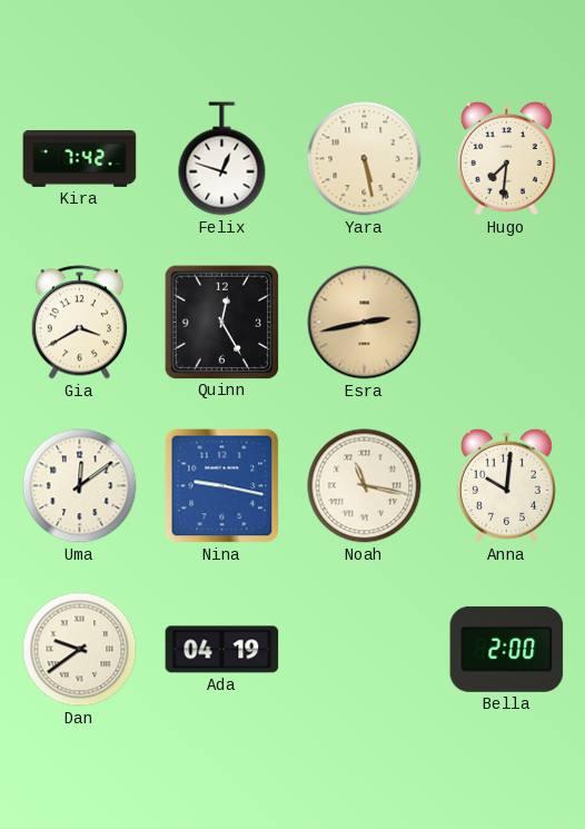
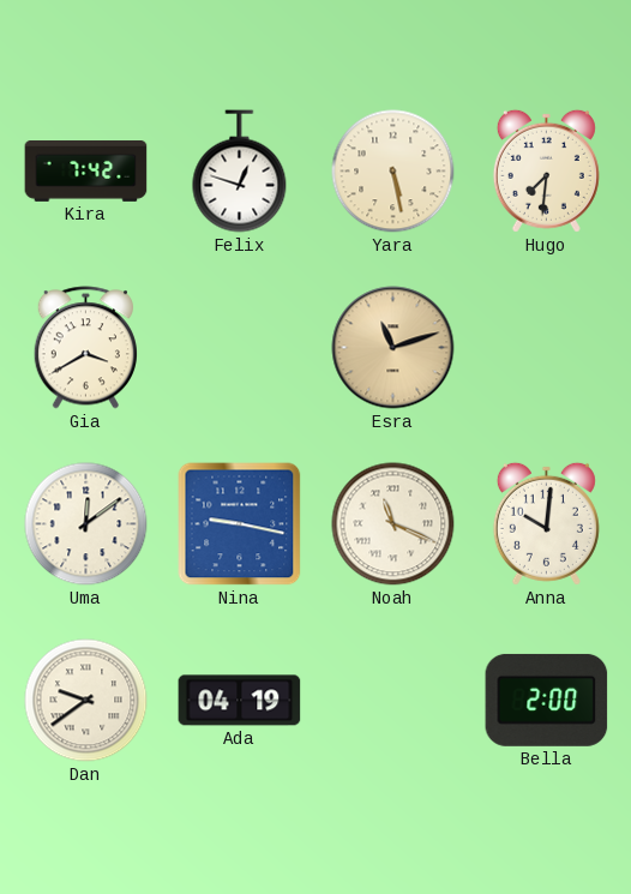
Quinn: 12:25 -> none
Esra: 2:43 -> 11:12
Noah: 11:17 -> 11:19
